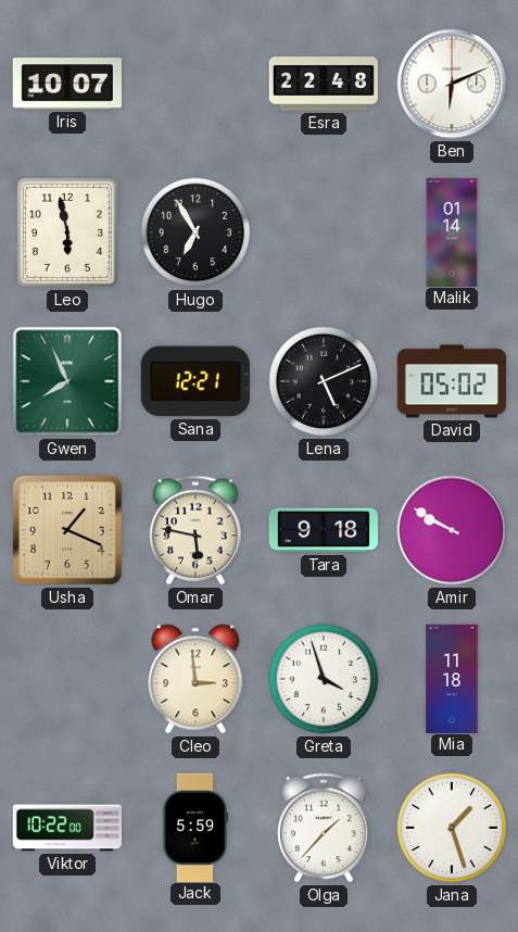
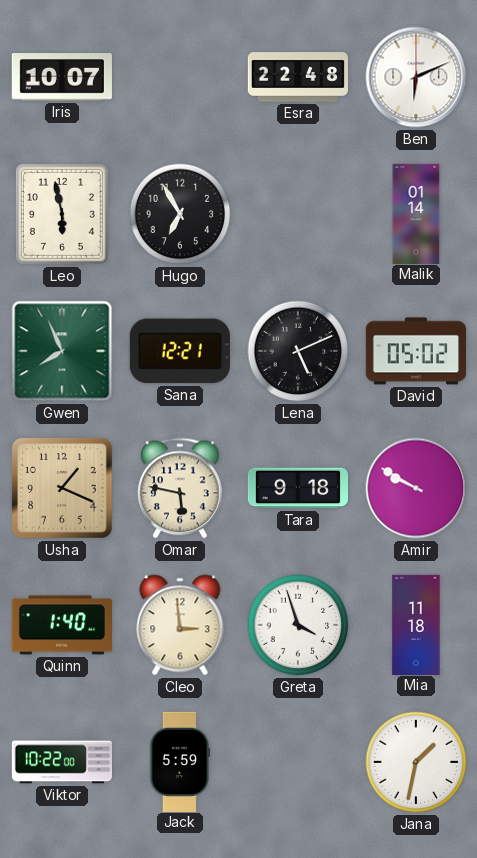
Quinn: none -> 1:40
Olga: 1:37 -> none
Jana: 1:27 -> 1:32
